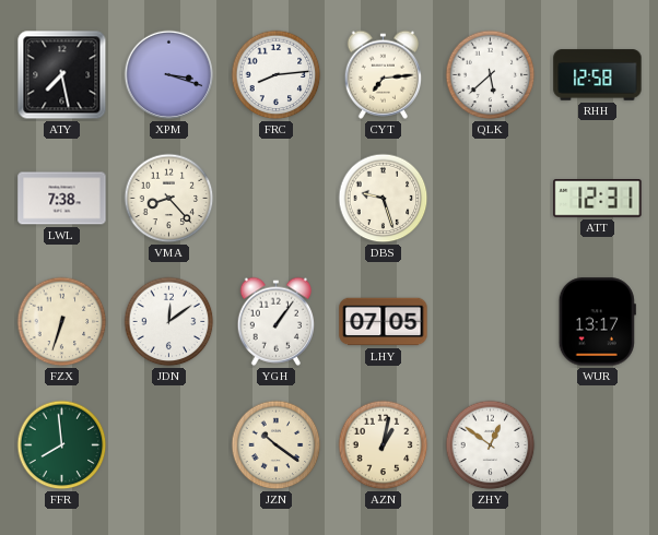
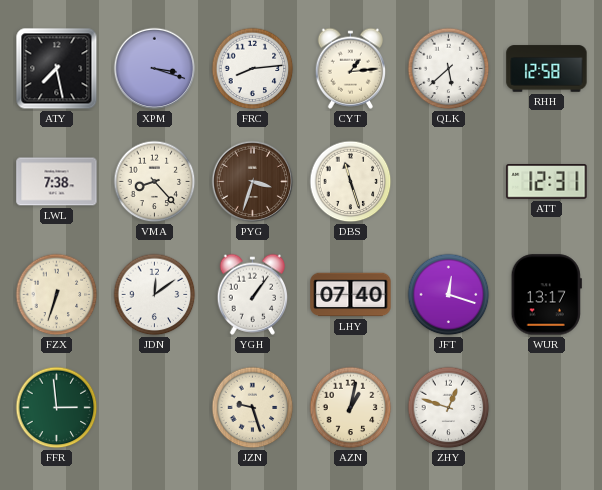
CYT: 7:14 -> 1:14
PYG: none -> 3:33
DBS: 9:27 -> 11:27
LHY: 07:05 -> 07:40
JFT: none -> 12:18
FFR: 7:59 -> 2:59
JZN: 10:21 -> 9:27
ZHY: 12:51 -> 12:48
